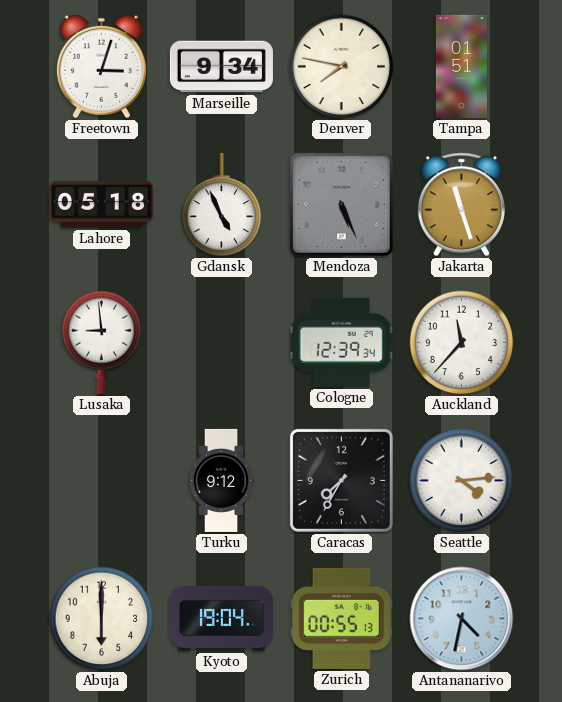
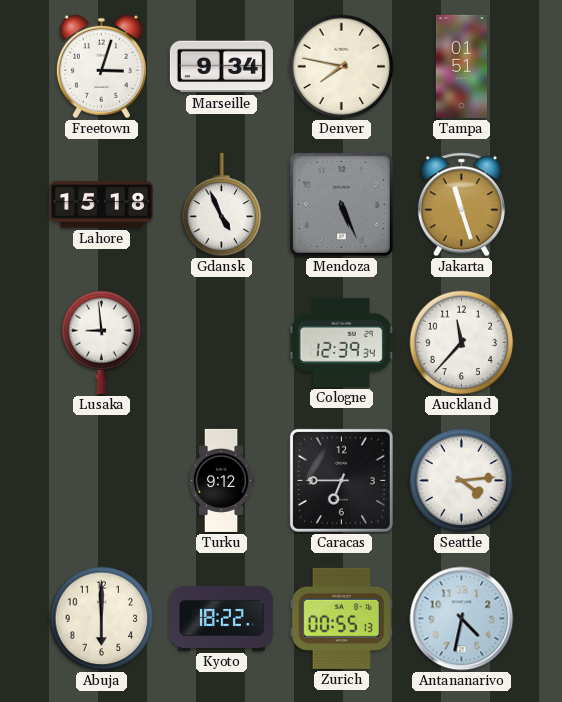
Lahore: 05:18 -> 15:18
Caracas: 7:35 -> 6:45
Kyoto: 19:04 -> 18:22
